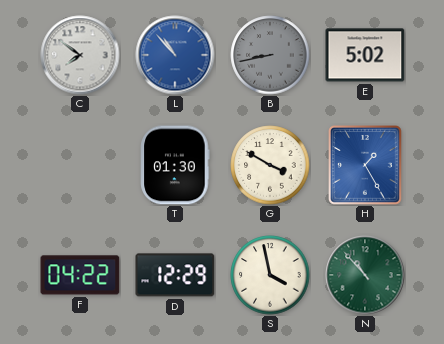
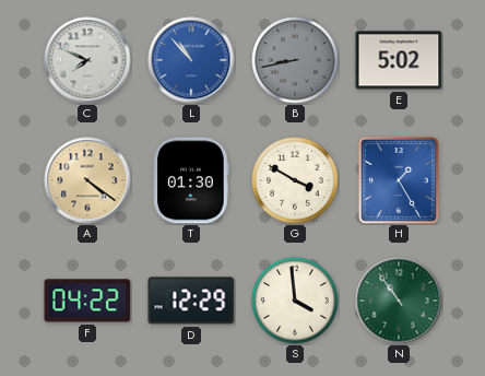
C: 7:51 -> 7:49
A: none -> 4:21
S: 3:58 -> 3:59
N: 10:53 -> 10:54
